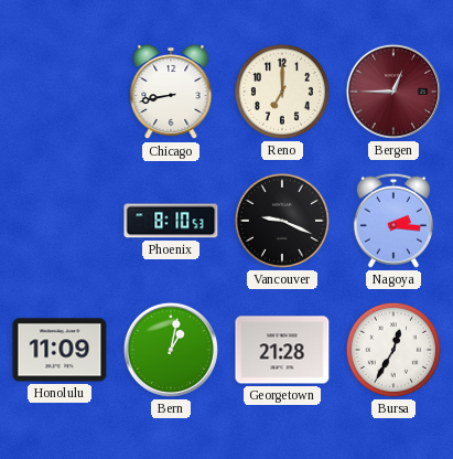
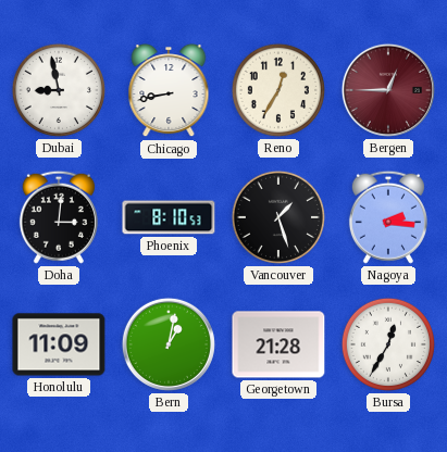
Dubai: none -> 8:58
Reno: 7:00 -> 12:35
Doha: none -> 3:01
Vancouver: 9:19 -> 1:27
